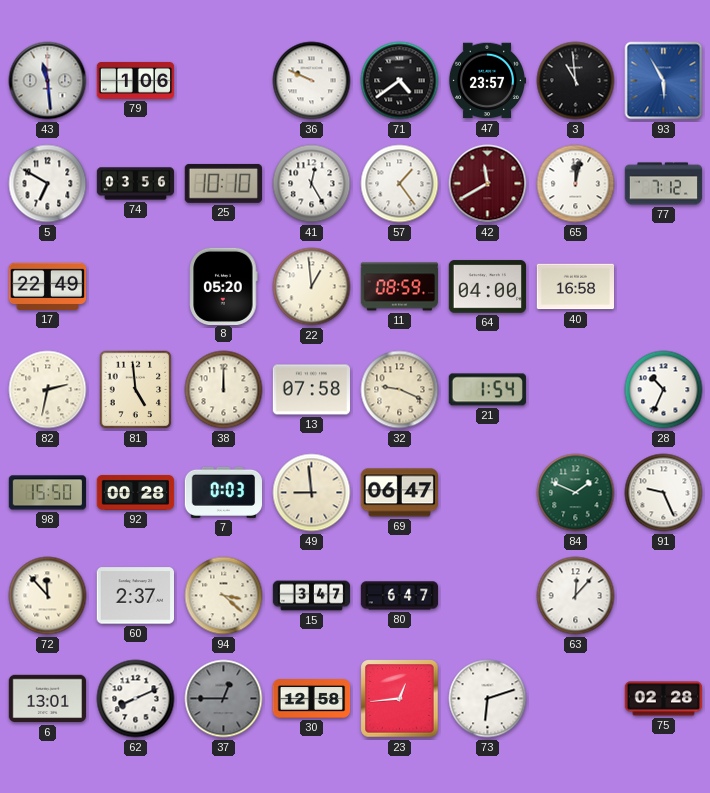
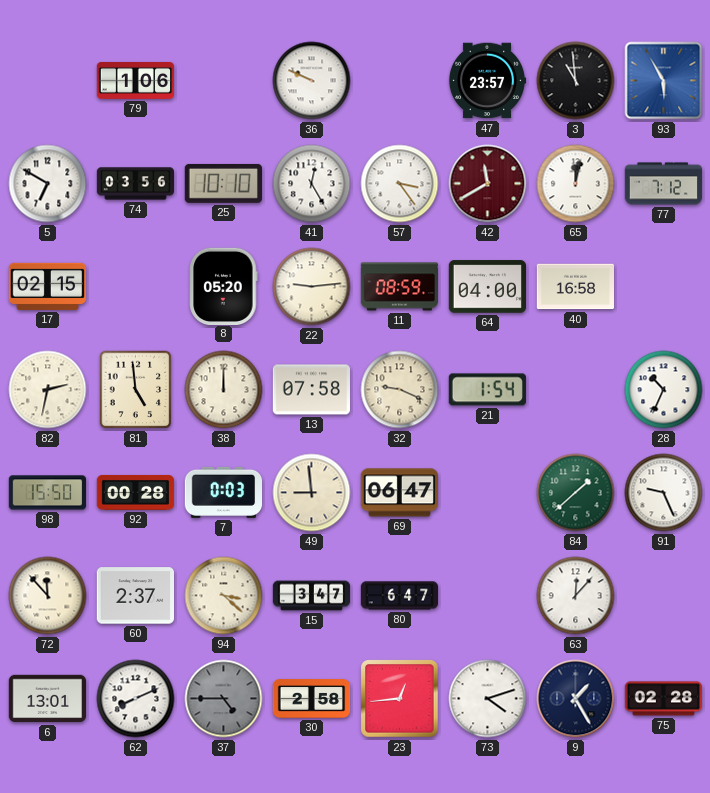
43: 11:29 -> none
71: 4:39 -> none
57: 1:24 -> 3:24
17: 22:49 -> 02:15
22: 12:59 -> 9:14
84: 1:49 -> 1:38
37: 12:45 -> 4:45
30: 12:58 -> 2:58
73: 6:12 -> 4:12
9: none -> 1:25
